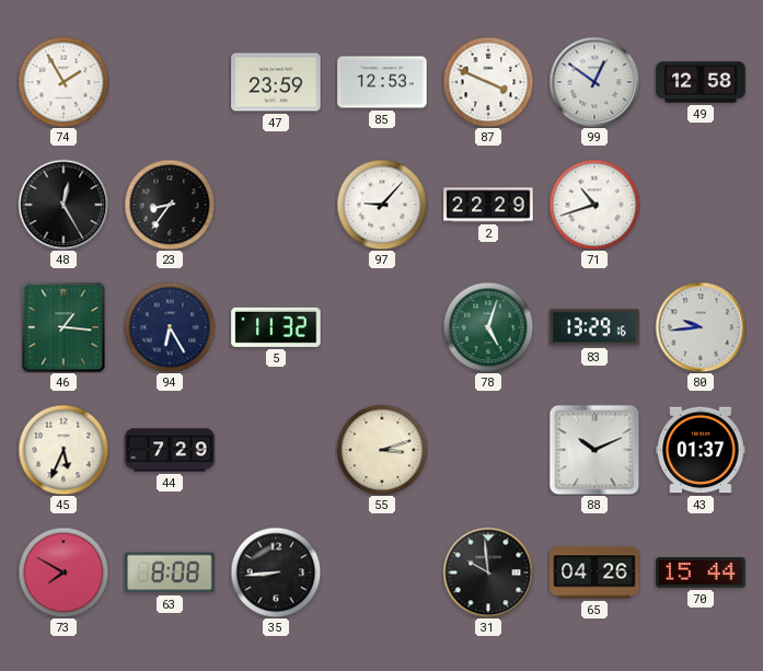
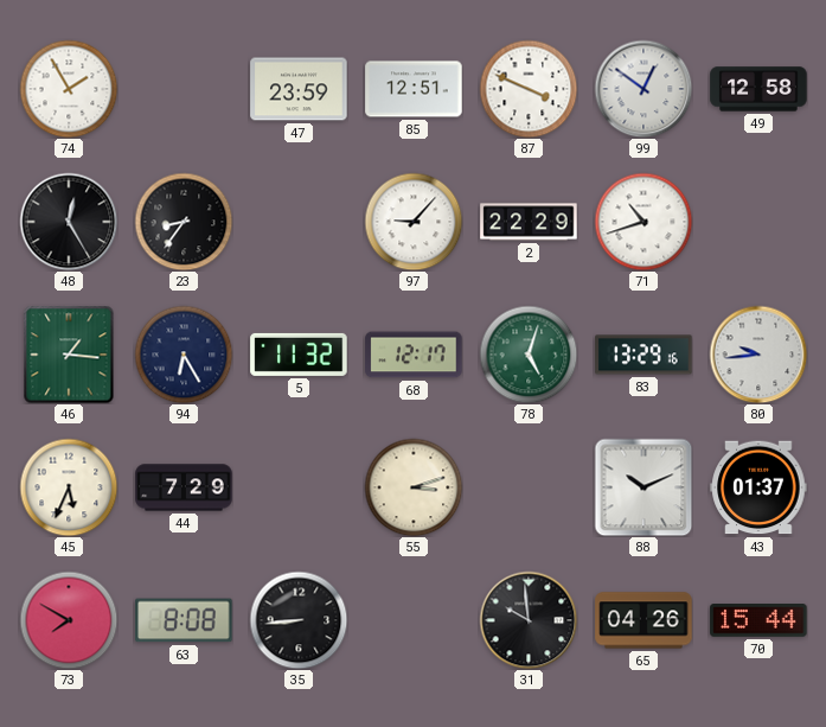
85: 12:53 -> 12:51
68: none -> 12:17
